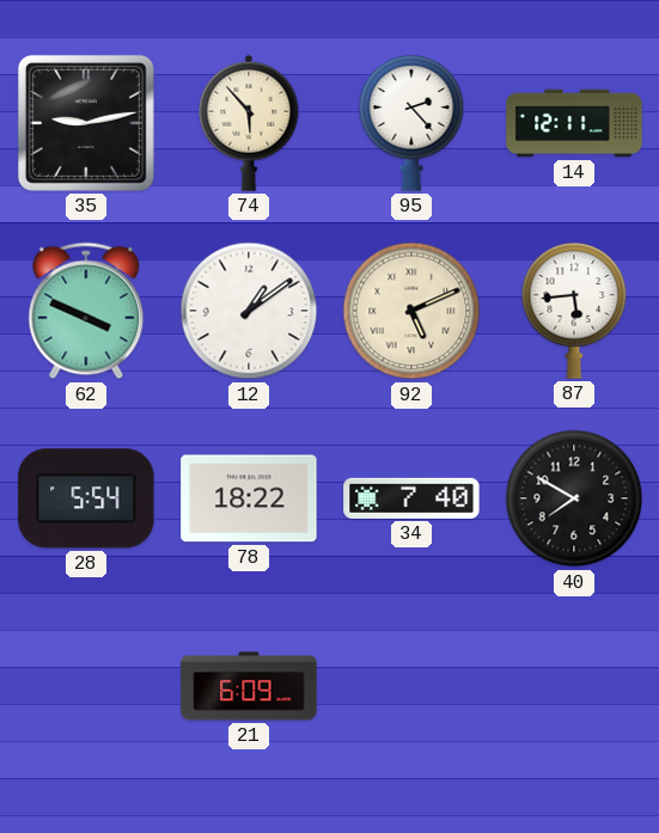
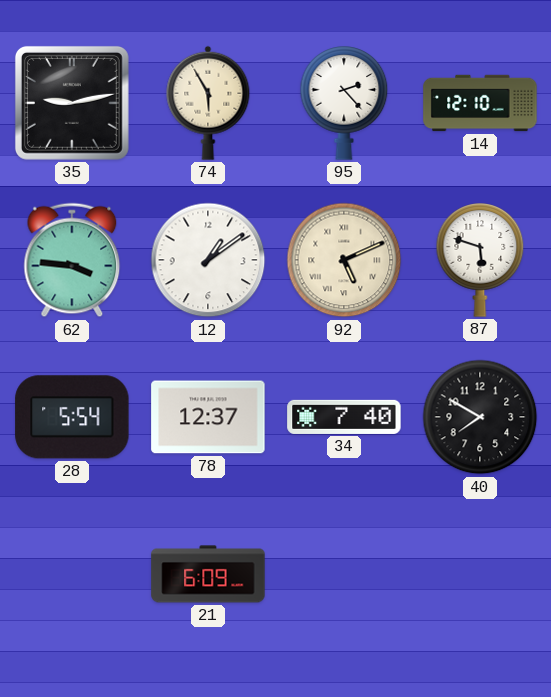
74: 5:53 -> 5:55
14: 12:11 -> 12:10
62: 3:49 -> 3:46
87: 5:44 -> 5:48
78: 18:22 -> 12:37
